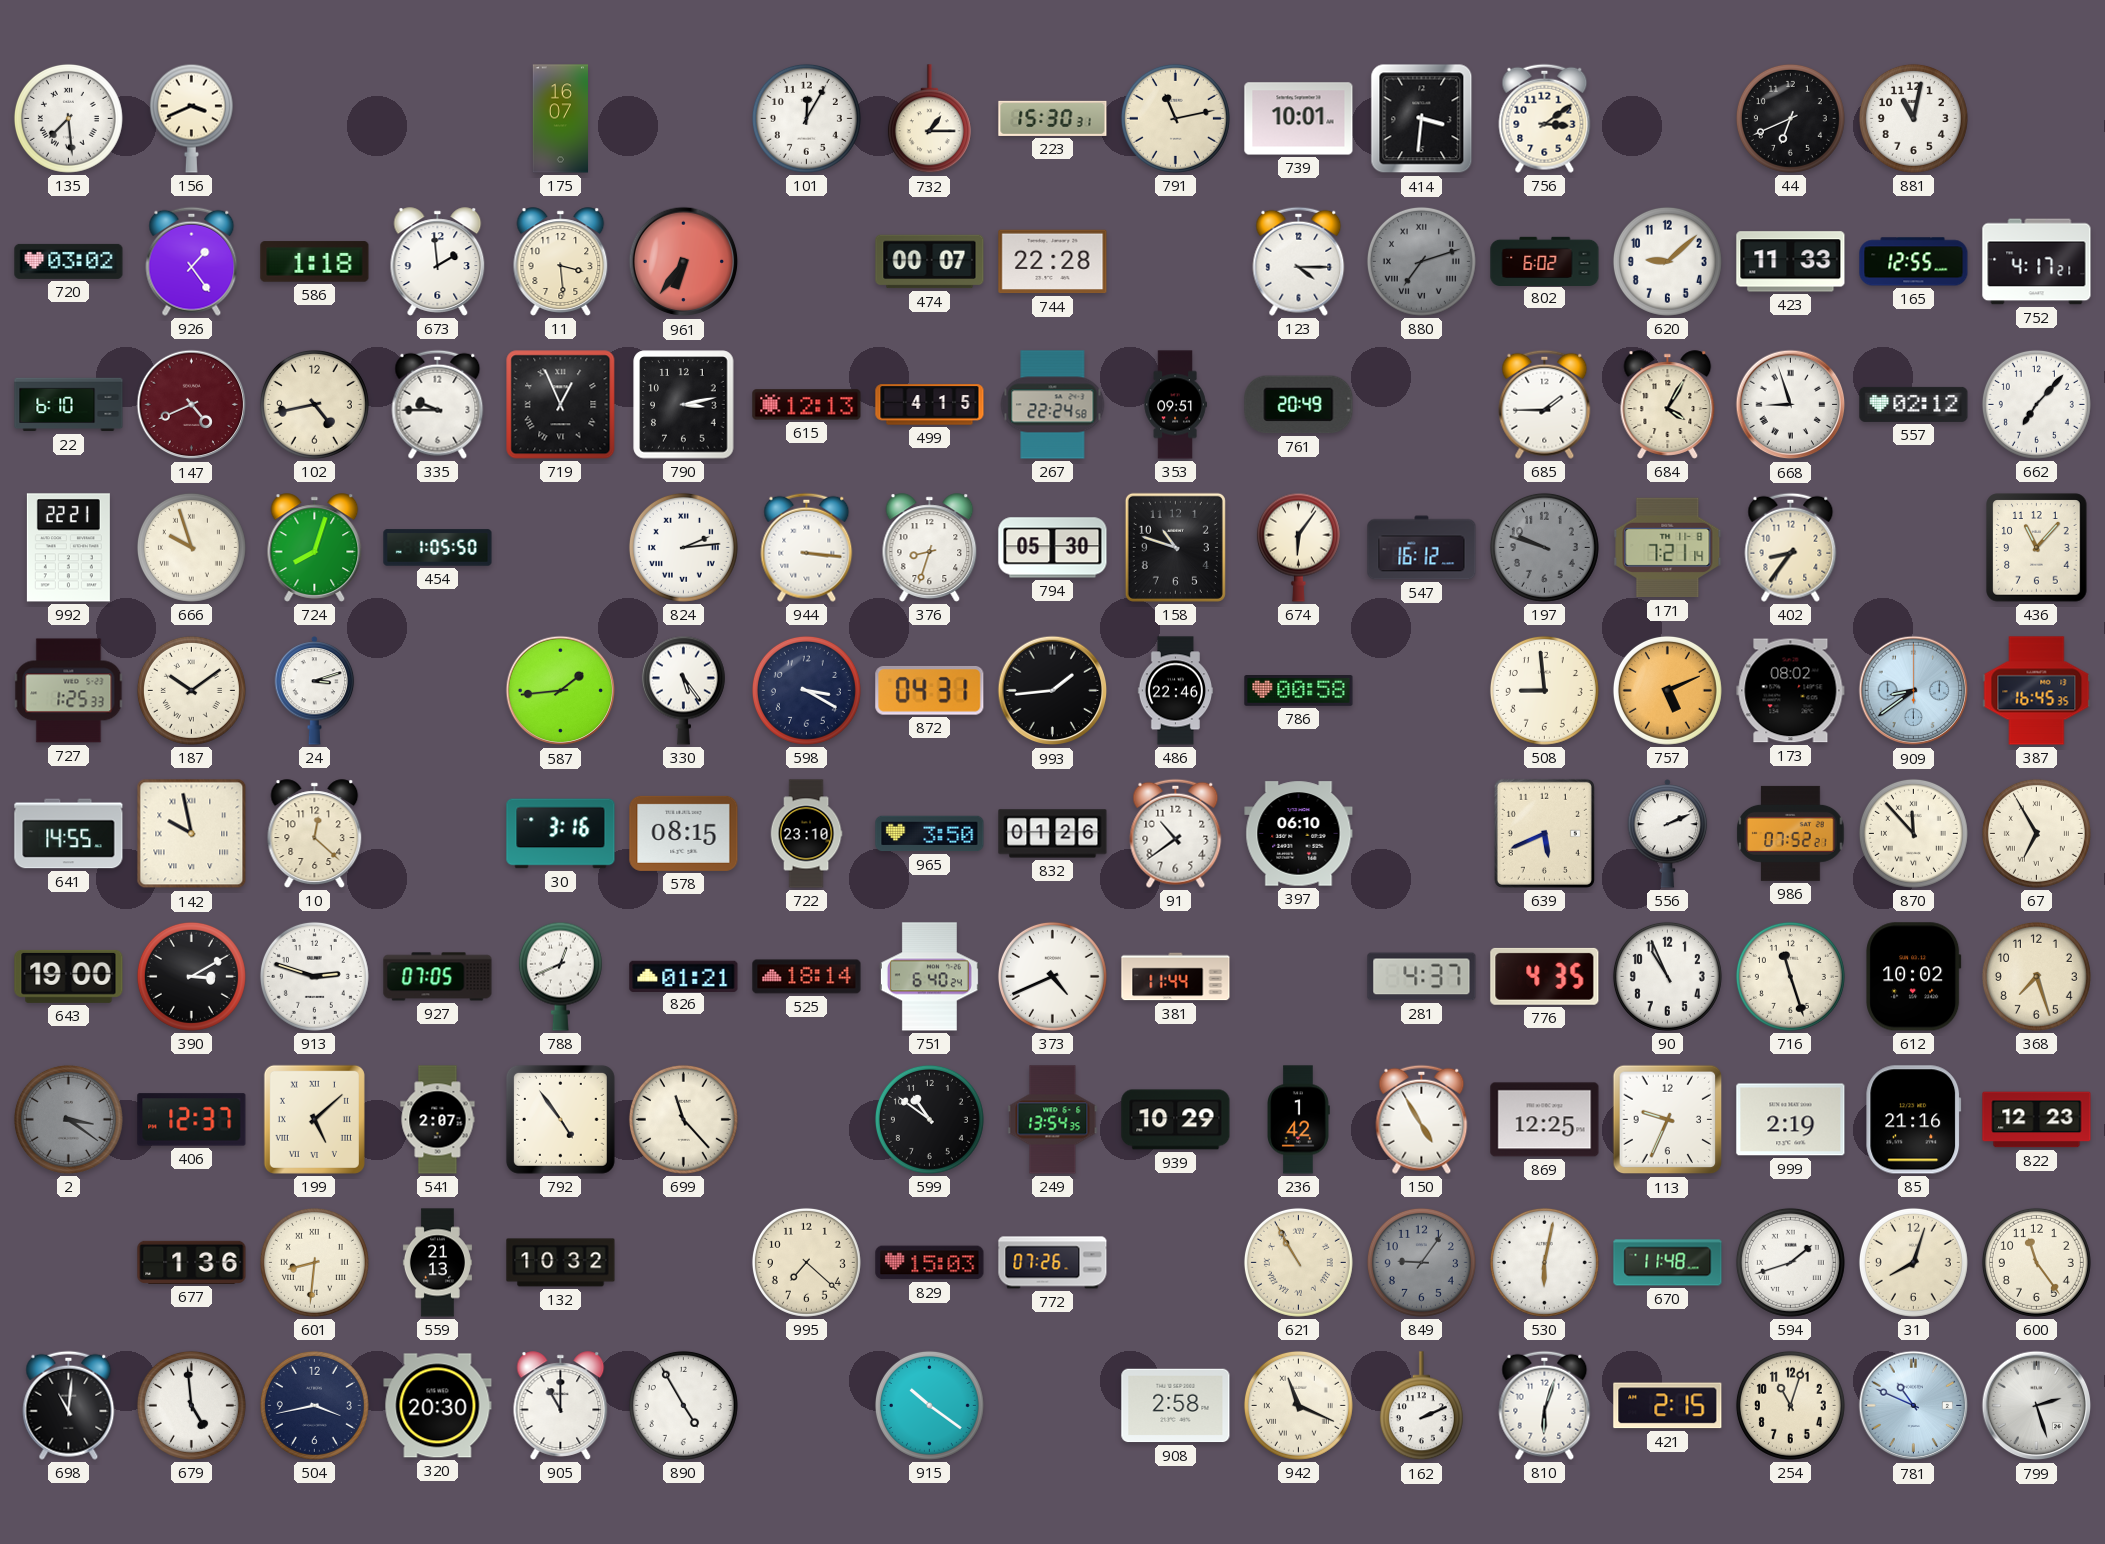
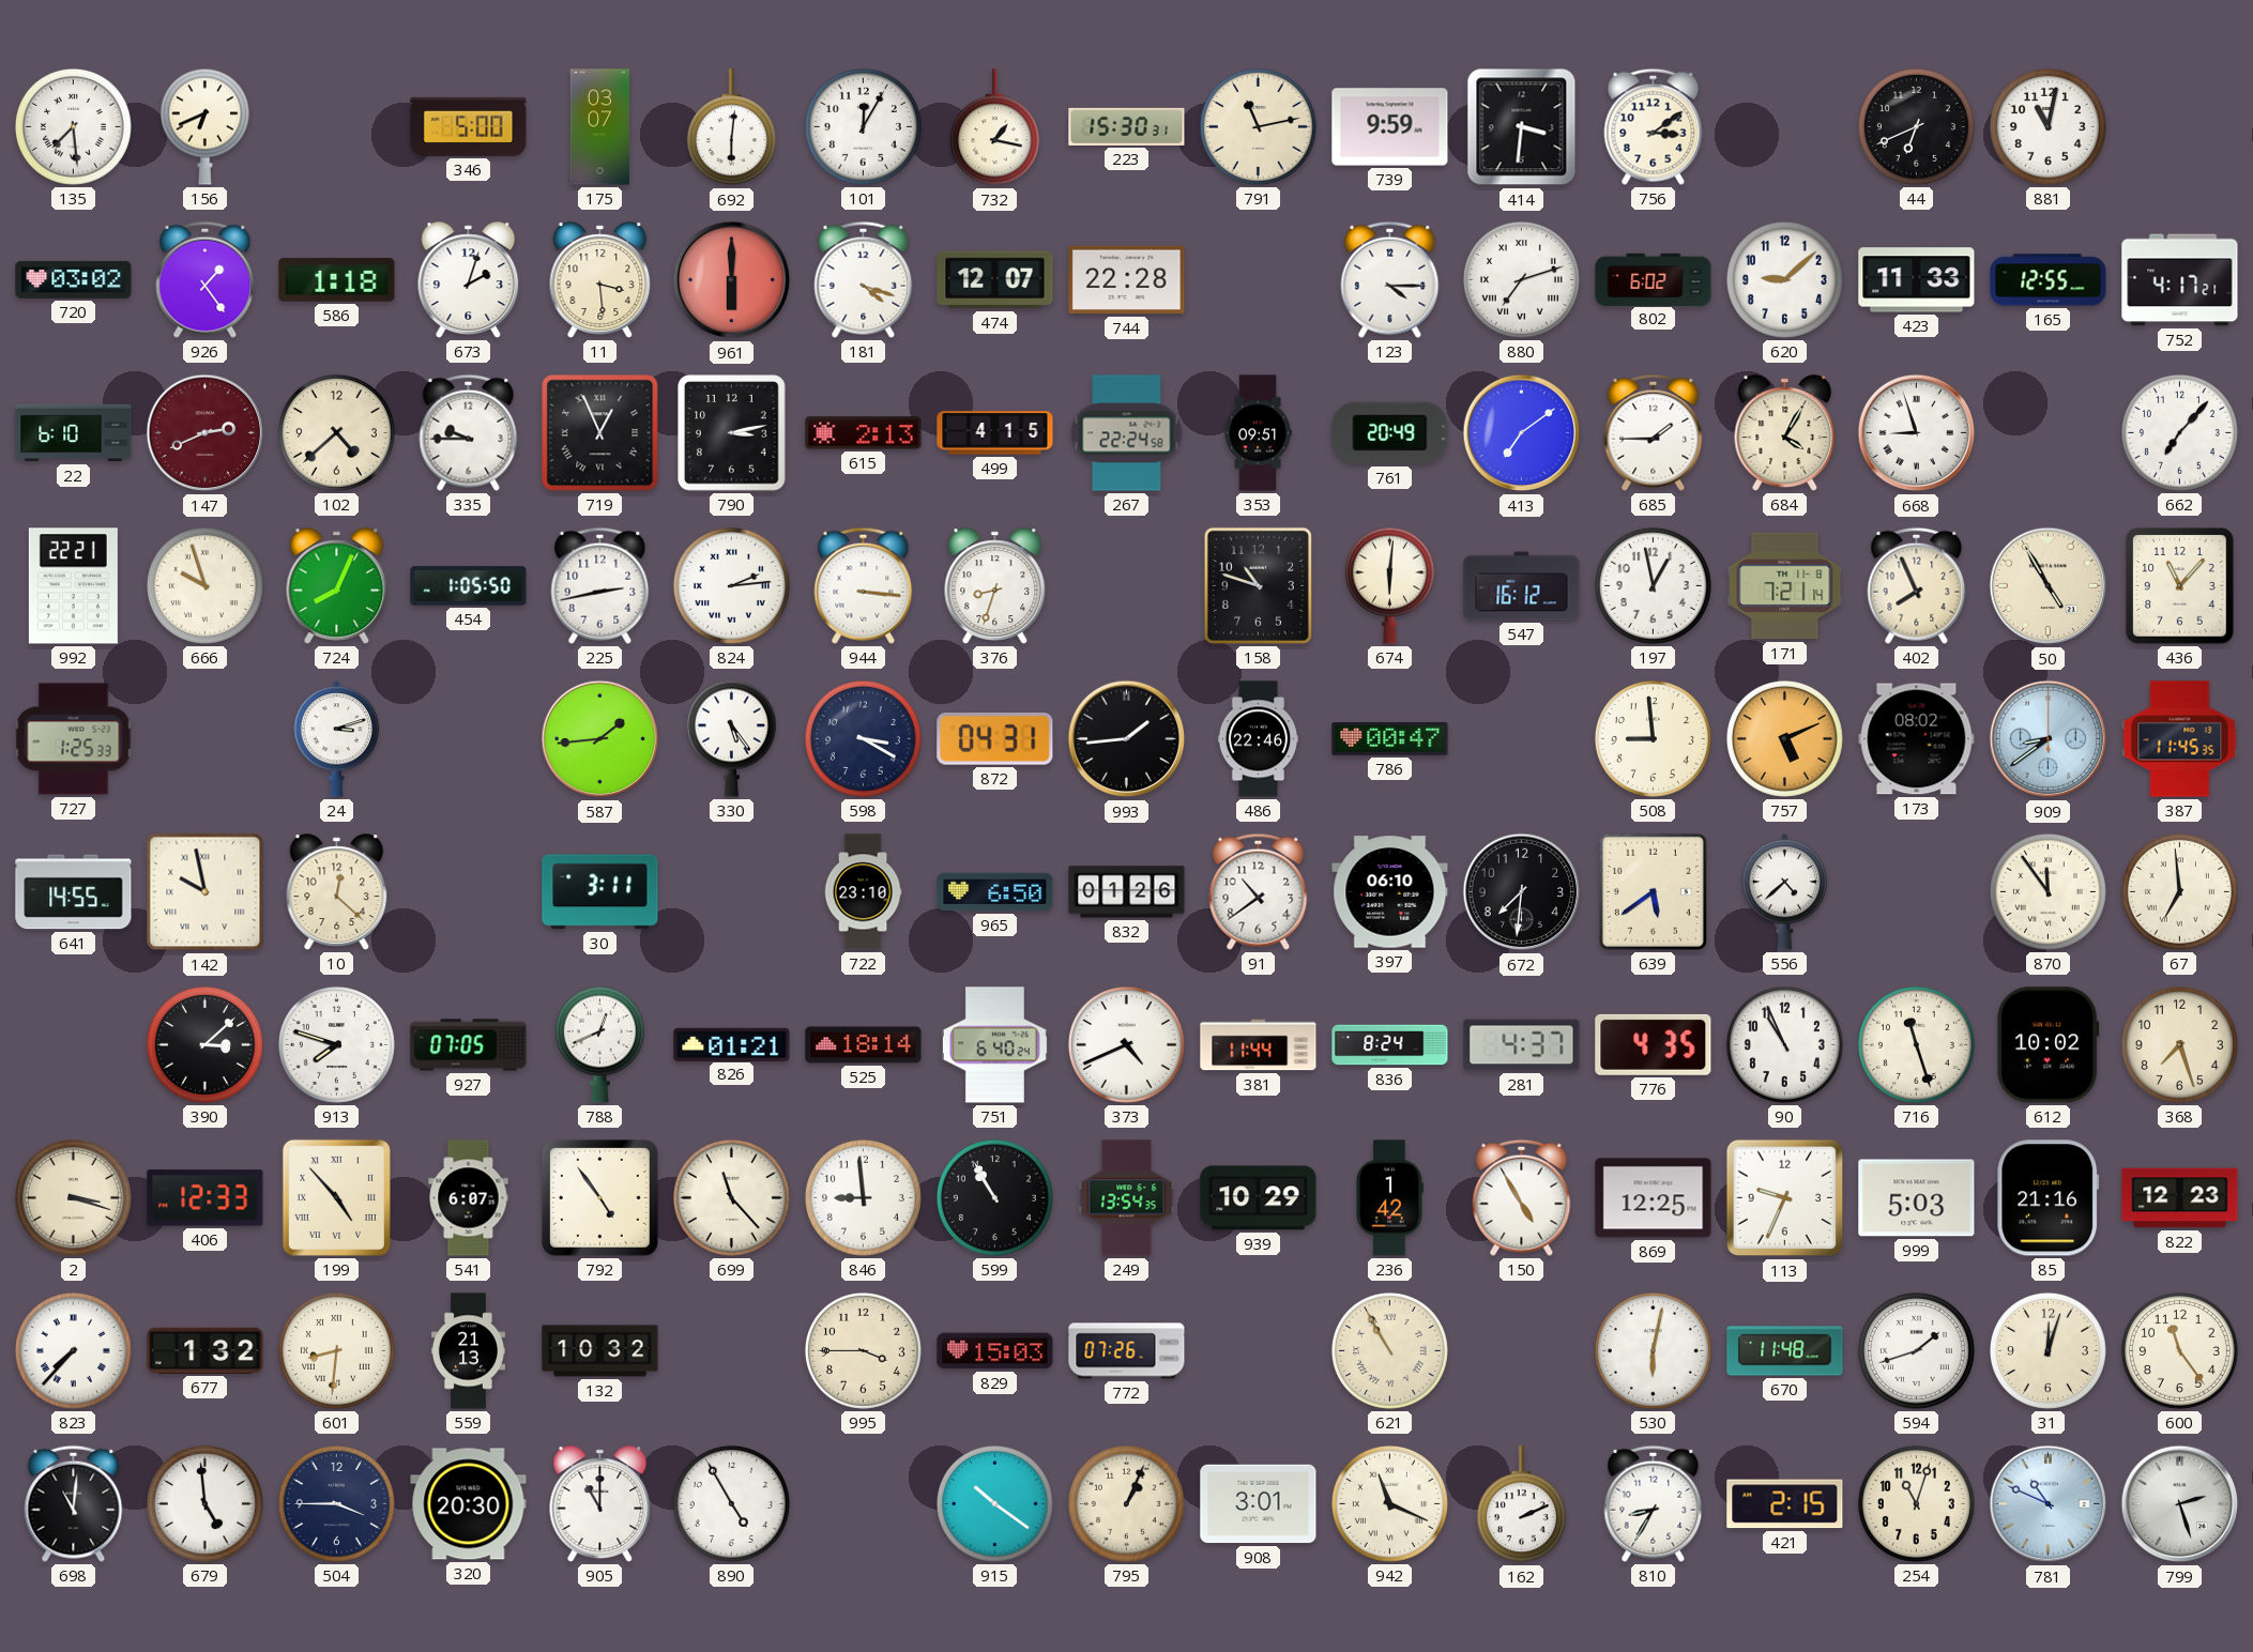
156: 3:41 -> 6:41
346: none -> 5:00
175: 16:07 -> 03:07
692: none -> 6:01
732: 1:15 -> 1:17
739: 10:01 -> 9:59
673: 1:59 -> 2:03
961: 6:36 -> 6:00
181: none -> 4:18
474: 00:07 -> 12:07
880 dial: grey -> white
147: 4:41 -> 2:41
102: 4:43 -> 4:38
615: 12:13 -> 2:13
413: none -> 7:09
557: 02:12 -> none
724: 8:03 -> 8:04
225: none -> 2:43
794: 05:30 -> none
674: 6:06 -> 6:01
197: 9:48 -> 12:58
197 dial: grey -> white
402: 8:36 -> 7:56
50: none -> 4:55
187: 10:09 -> none
786: 00:58 -> 00:47
387: 16:45 -> 11:45
30: 3:16 -> 3:11
578: 08:15 -> none
965: 3:50 -> 6:50
672: none -> 7:31
639: 5:41 -> 5:39
556: 2:11 -> 4:38
986: 07:52 -> none
870: 11:53 -> 11:54
67: 6:55 -> 6:59
643: 19:00 -> none
390: 3:10 -> 3:08
913: 2:48 -> 7:48
836: none -> 8:24
2: 3:21 -> 3:18
2 dial: grey -> cream
406: 12:37 -> 12:33
199: 5:08 -> 4:53
541: 2:07 -> 6:07
846: none -> 8:59
599: 10:51 -> 10:55
999: 2:19 -> 5:03
823: none -> 7:37
677: 1:36 -> 1:32
995: 7:22 -> 3:45
849: 9:06 -> none
31: 8:03 -> 12:03
504: 3:43 -> 3:45
795: none -> 1:04
908: 2:58 -> 3:01
810: 6:03 -> 8:35
